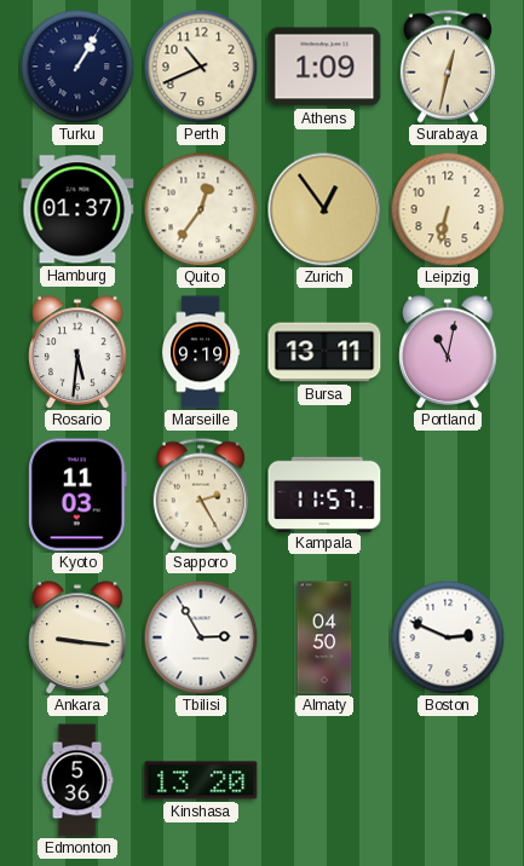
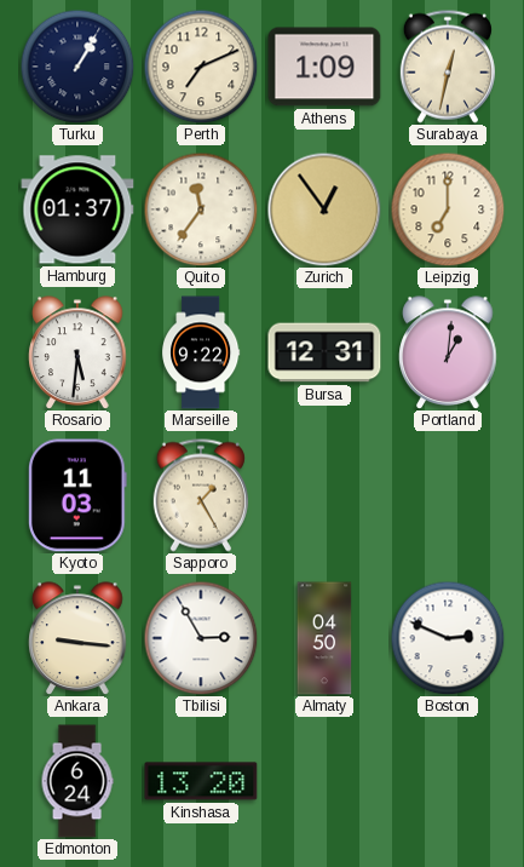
Perth: 10:41 -> 7:11
Quito: 12:36 -> 11:36
Leipzig: 6:32 -> 7:00
Marseille: 9:19 -> 9:22
Bursa: 13:11 -> 12:31
Portland: 11:02 -> 1:01
Sapporo: 2:25 -> 1:25
Kampala: 11:57 -> none
Edmonton: 5:36 -> 6:24
